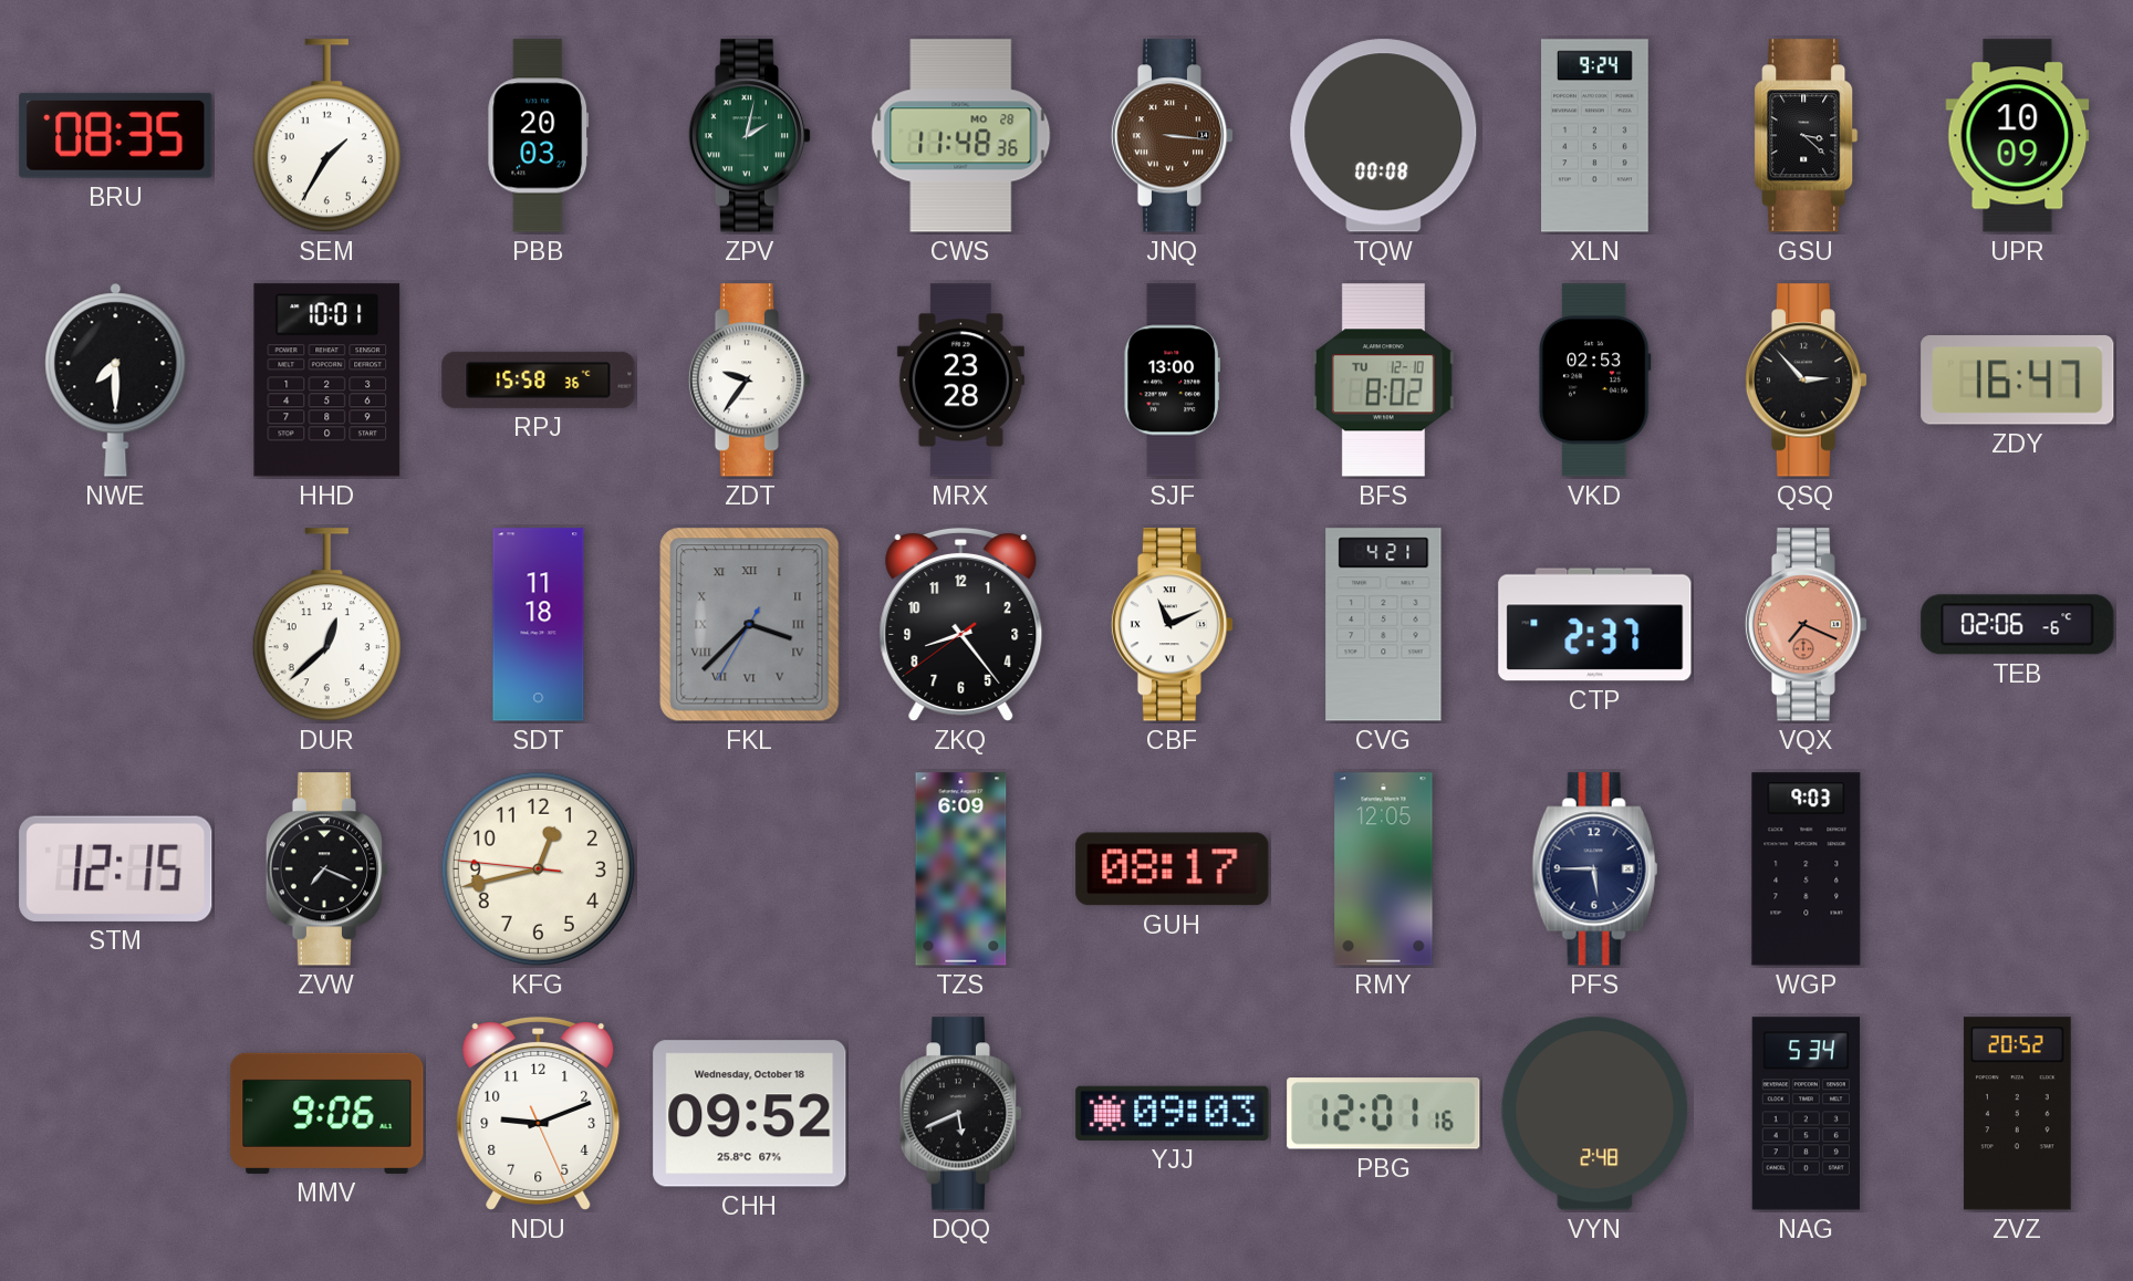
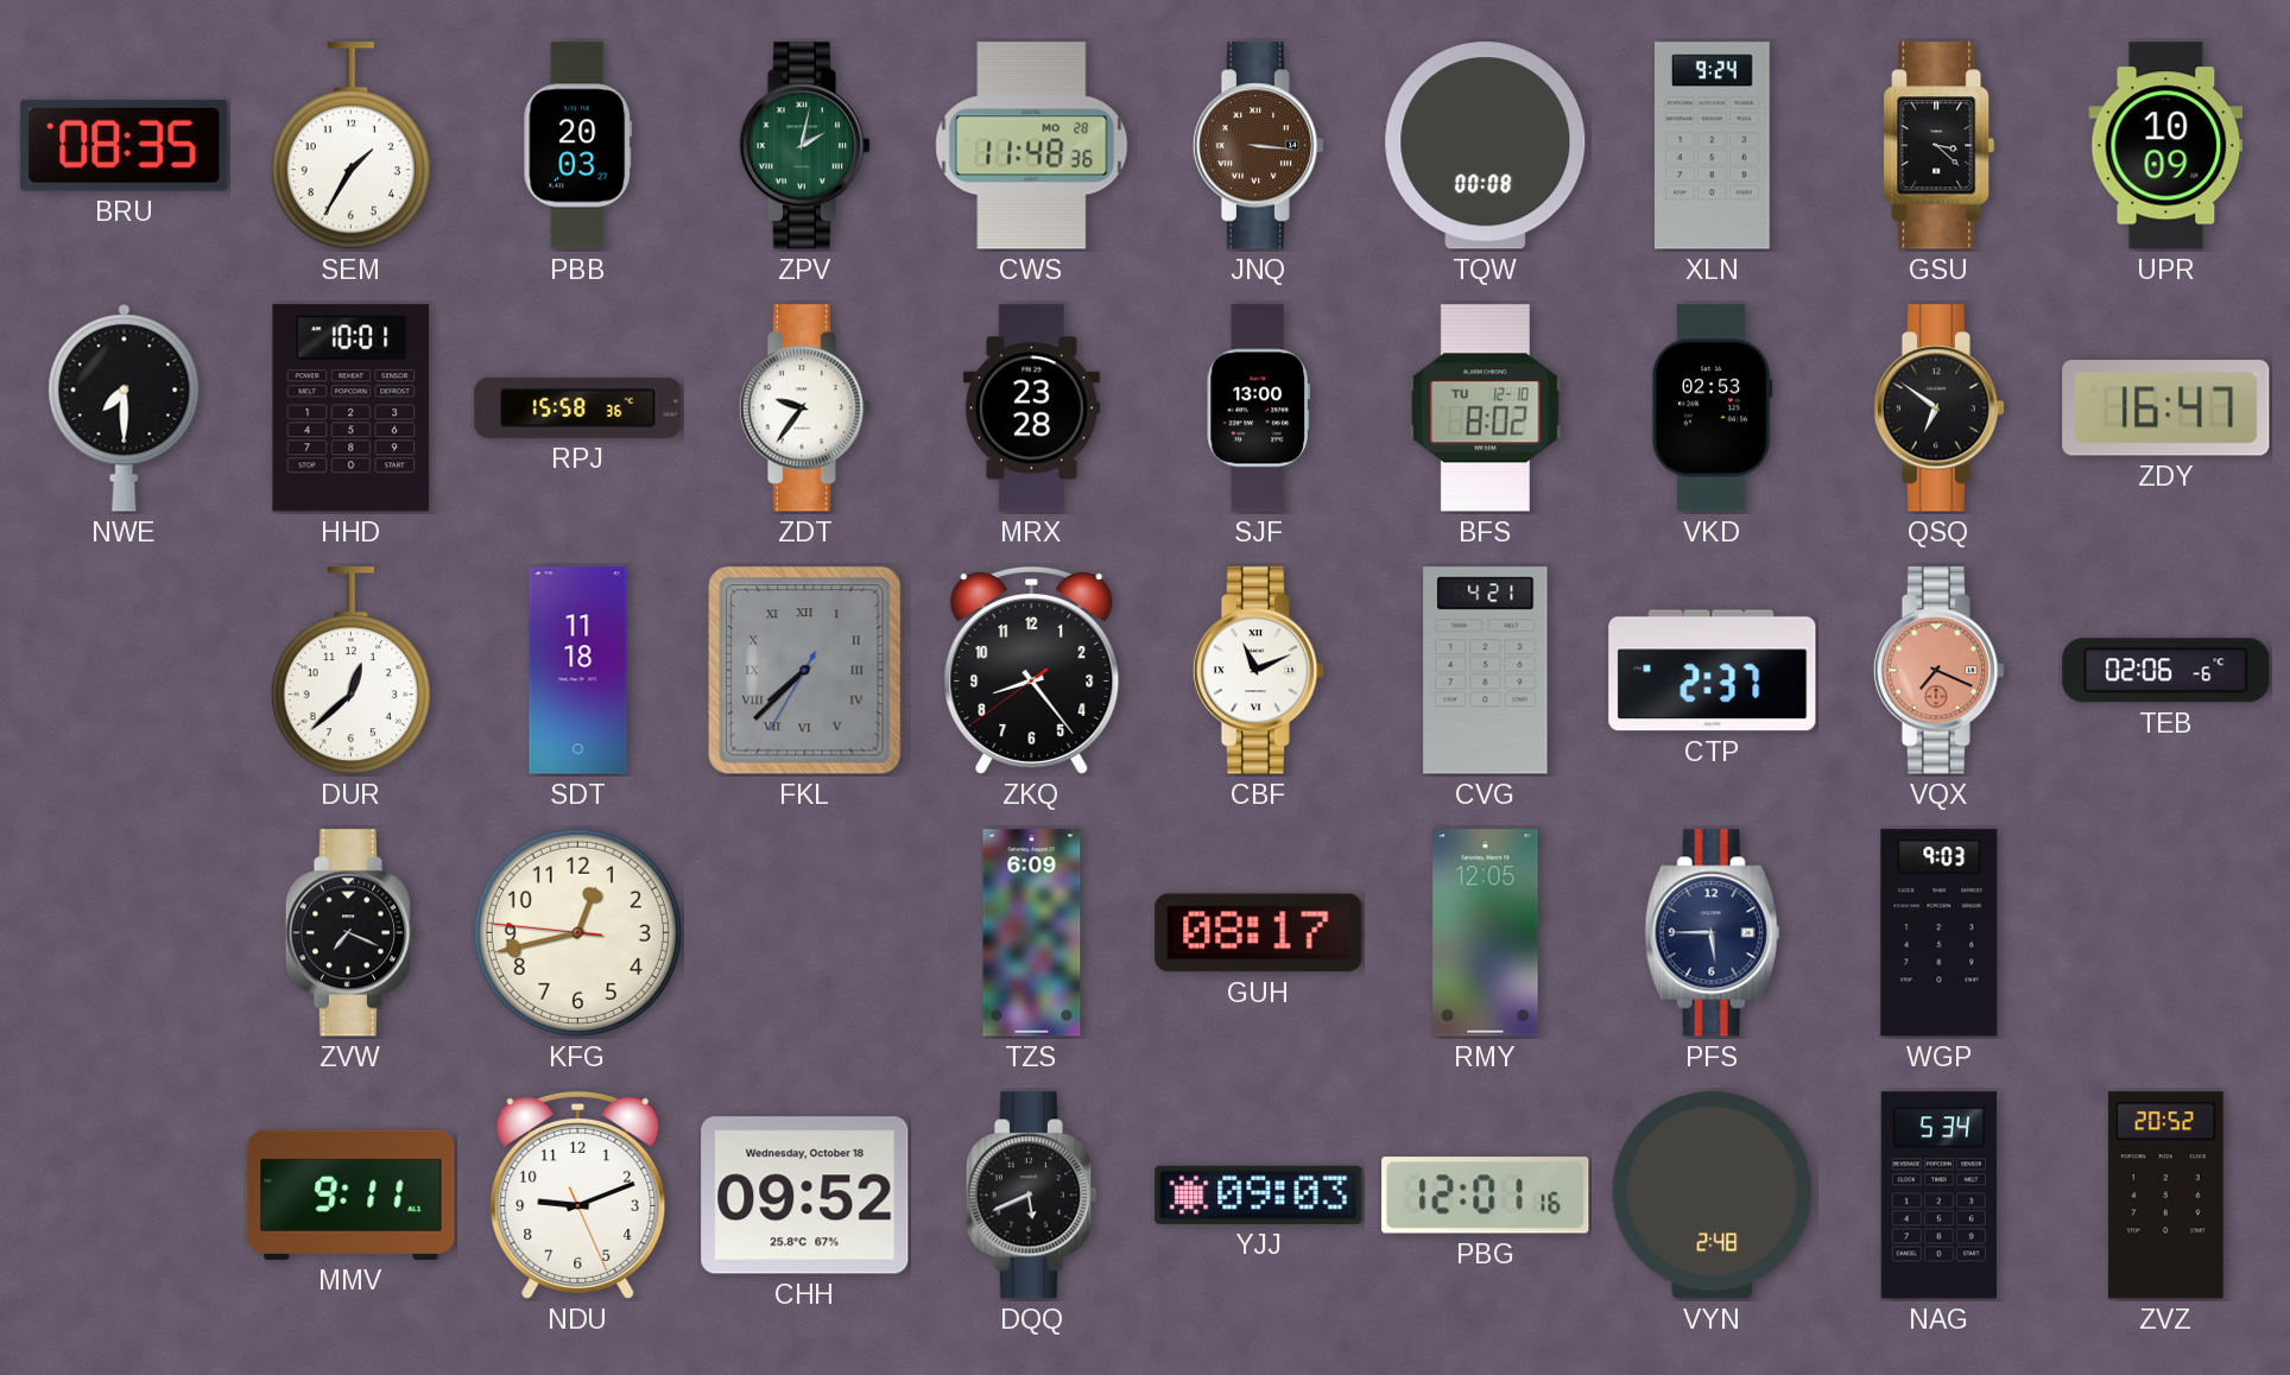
QSQ: 2:53 -> 6:51
FKL: 3:37 -> 7:37
STM: 12:15 -> none
MMV: 9:06 -> 9:11
